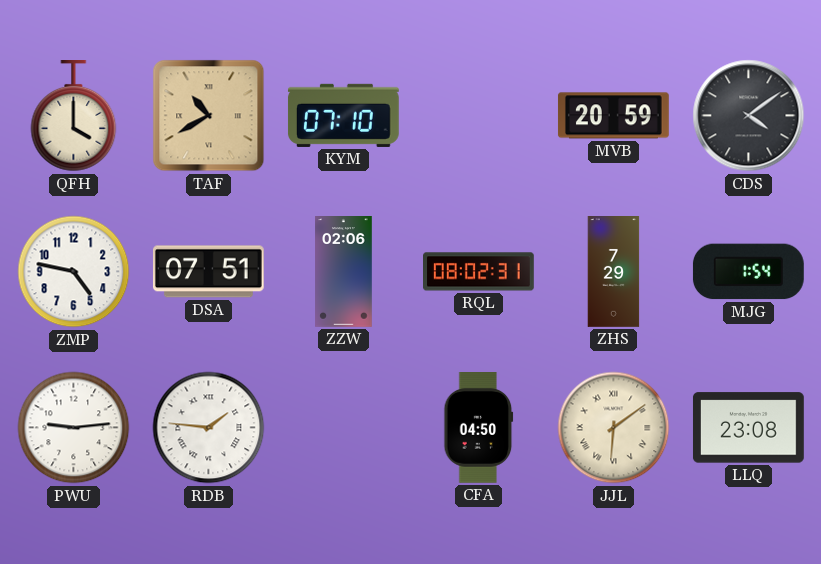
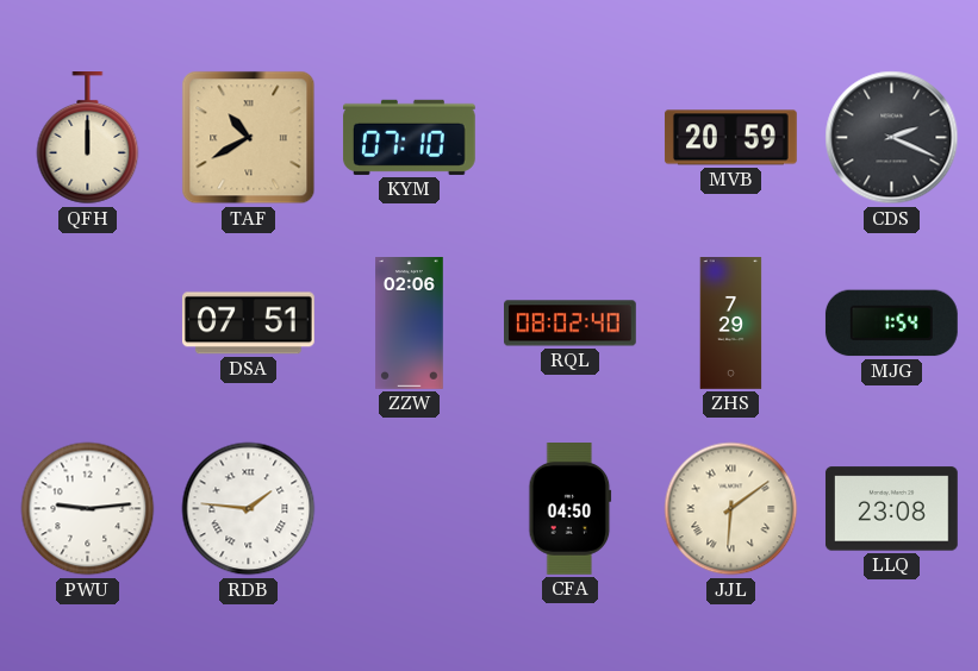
QFH: 4:00 -> 12:00
CDS: 4:09 -> 2:19
ZMP: 4:47 -> none
RQL: 08:02:31 -> 08:02:40
